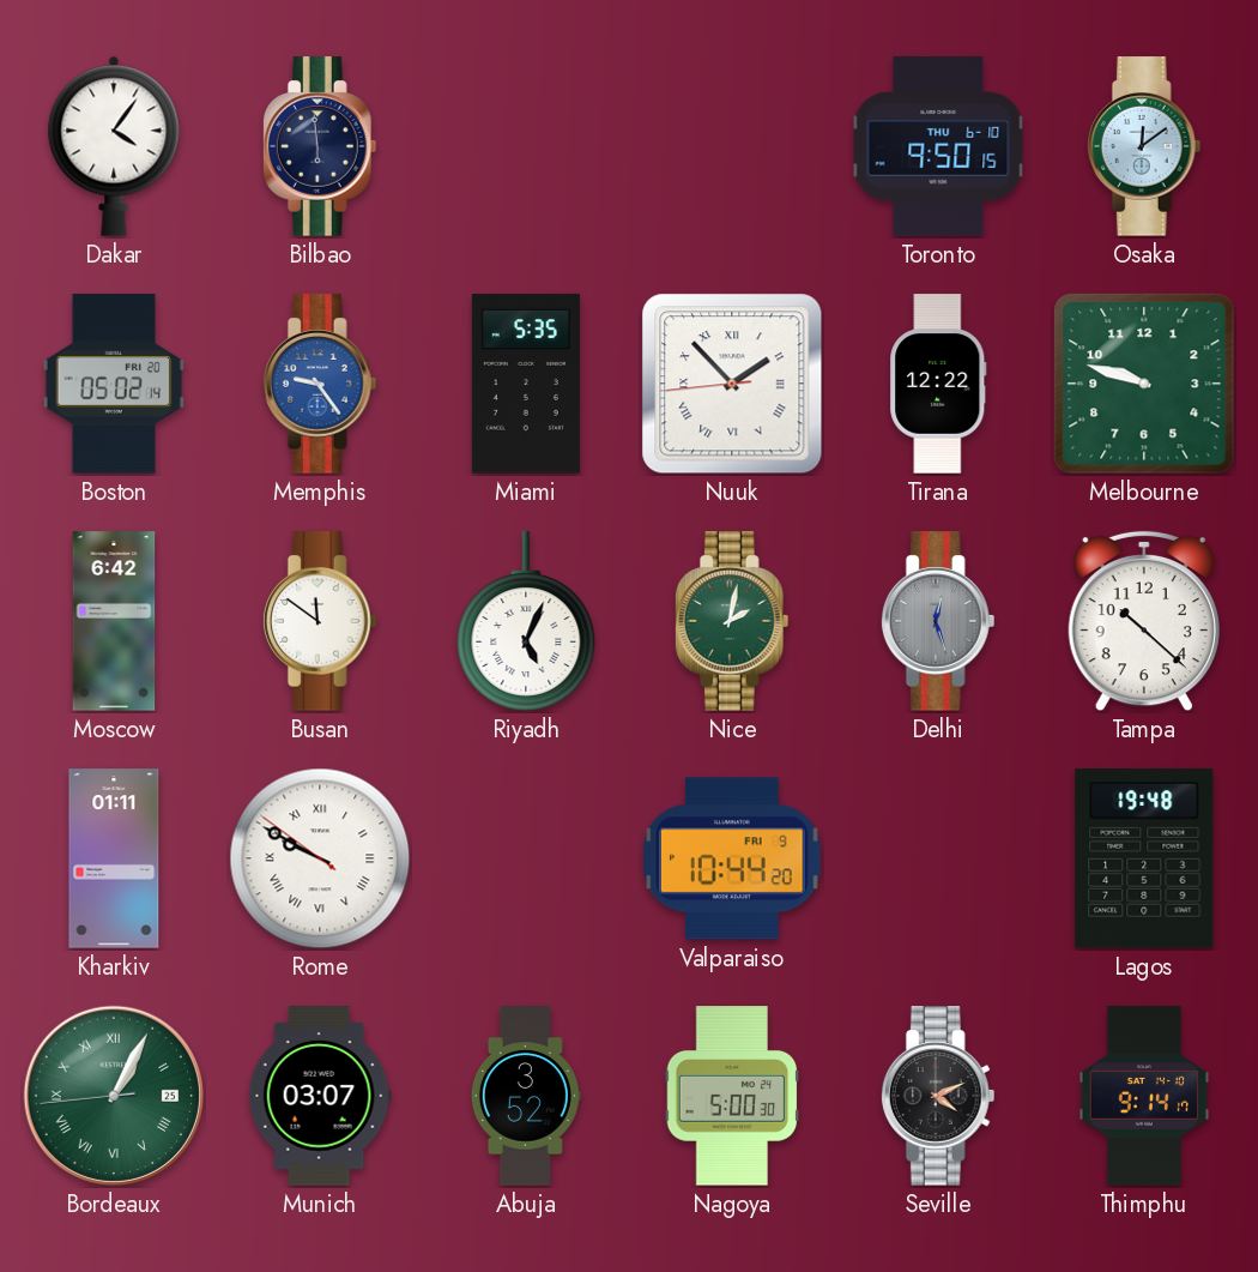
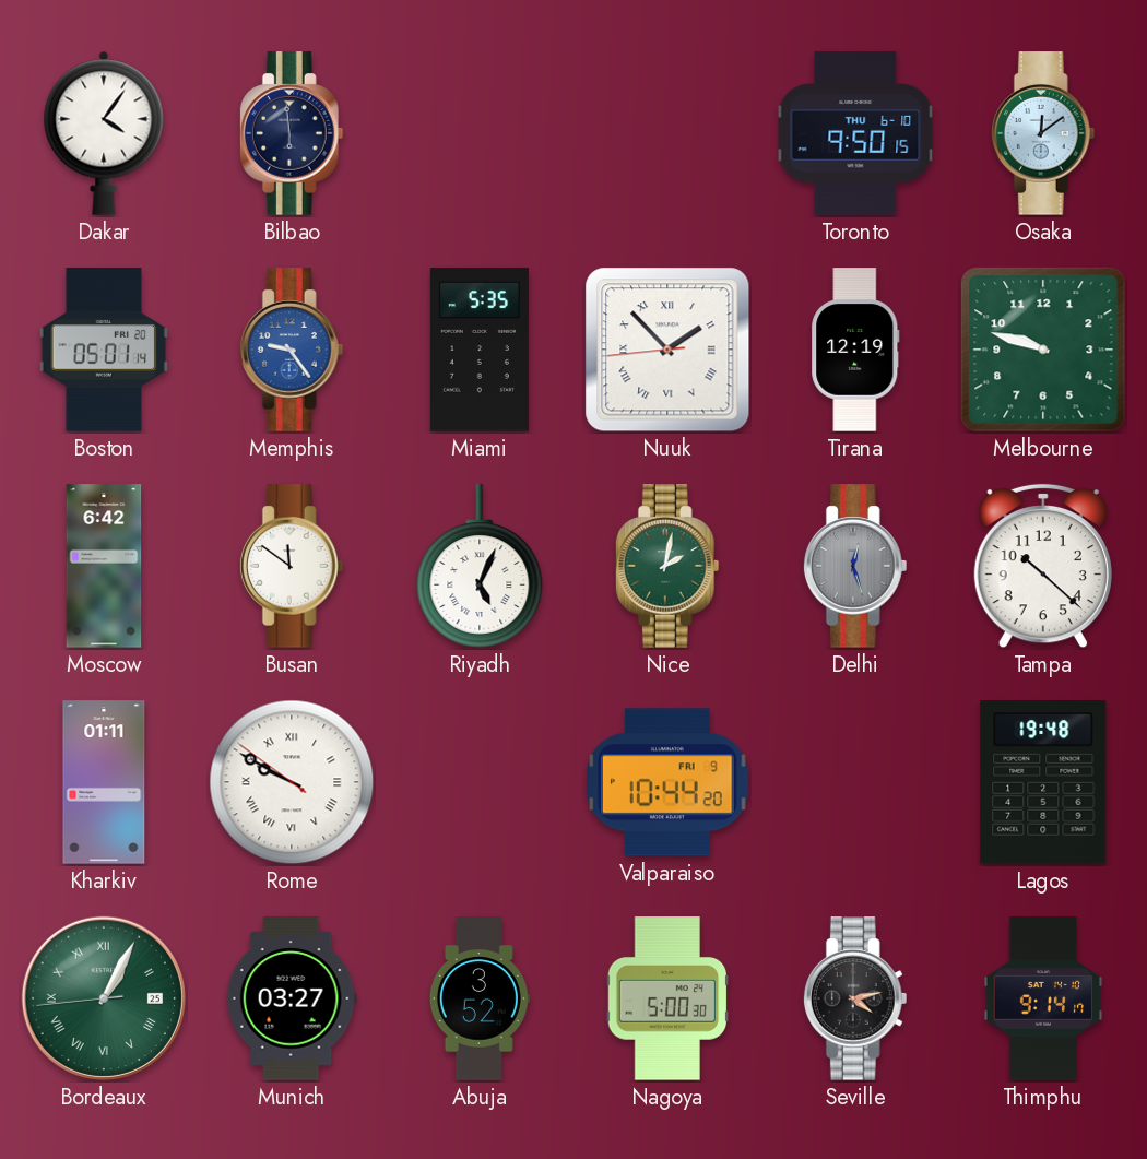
Boston: 05:02 -> 05:01
Tirana: 12:22 -> 12:19
Munich: 03:07 -> 03:27
Seville: 4:11 -> 4:13
